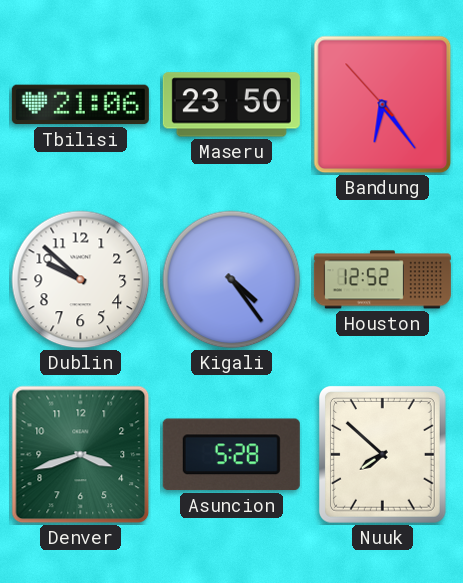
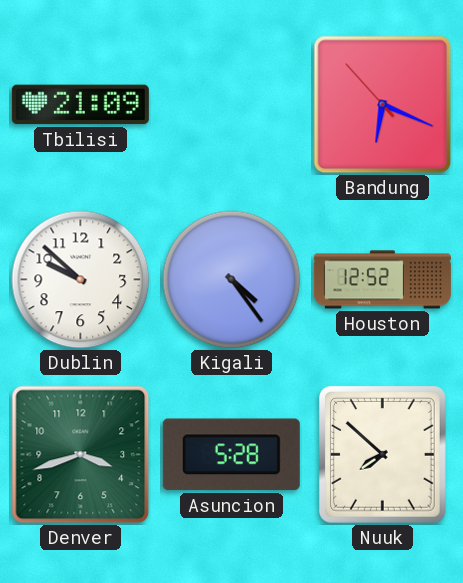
Tbilisi: 21:06 -> 21:09
Maseru: 23:50 -> none
Bandung: 6:23 -> 6:18
